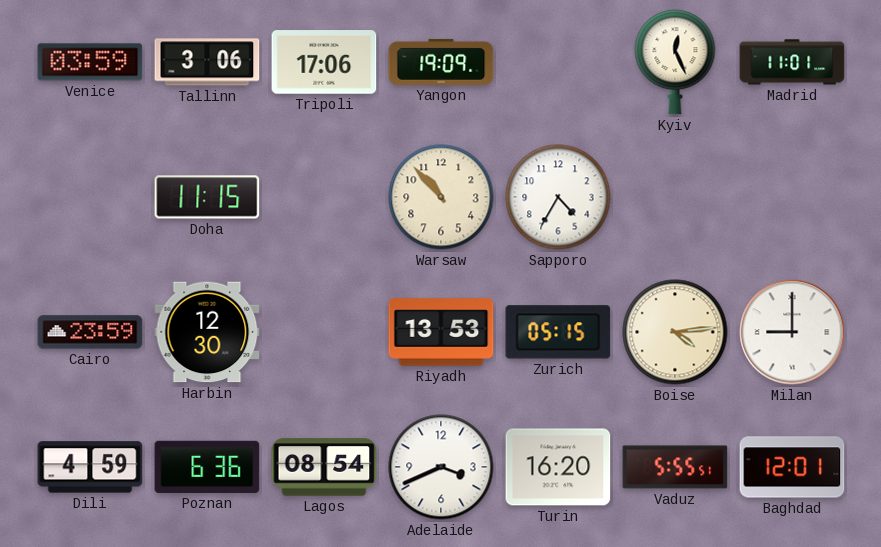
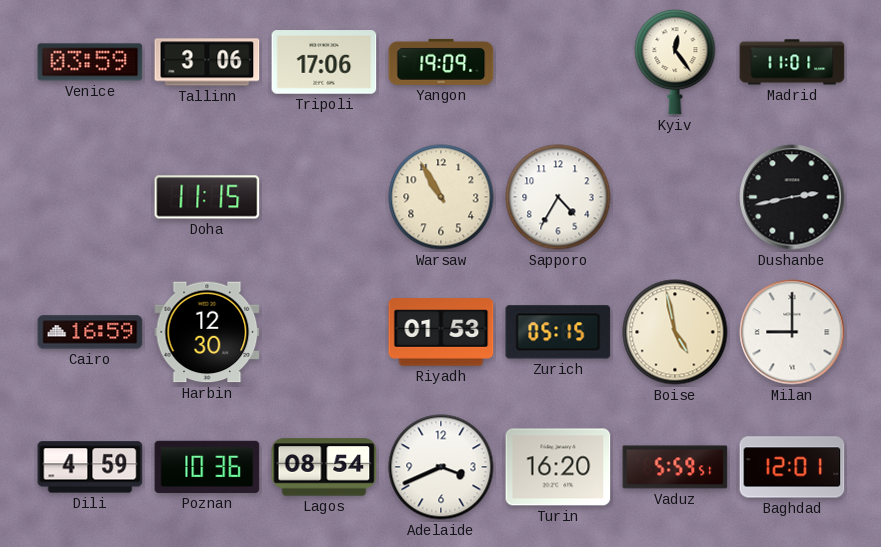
Kyiv: 12:26 -> 12:24
Warsaw: 10:53 -> 10:55
Dushanbe: none -> 2:43
Cairo: 23:59 -> 16:59
Riyadh: 13:53 -> 01:53
Boise: 4:14 -> 4:58
Poznan: 6:36 -> 10:36
Vaduz: 5:55 -> 5:59
